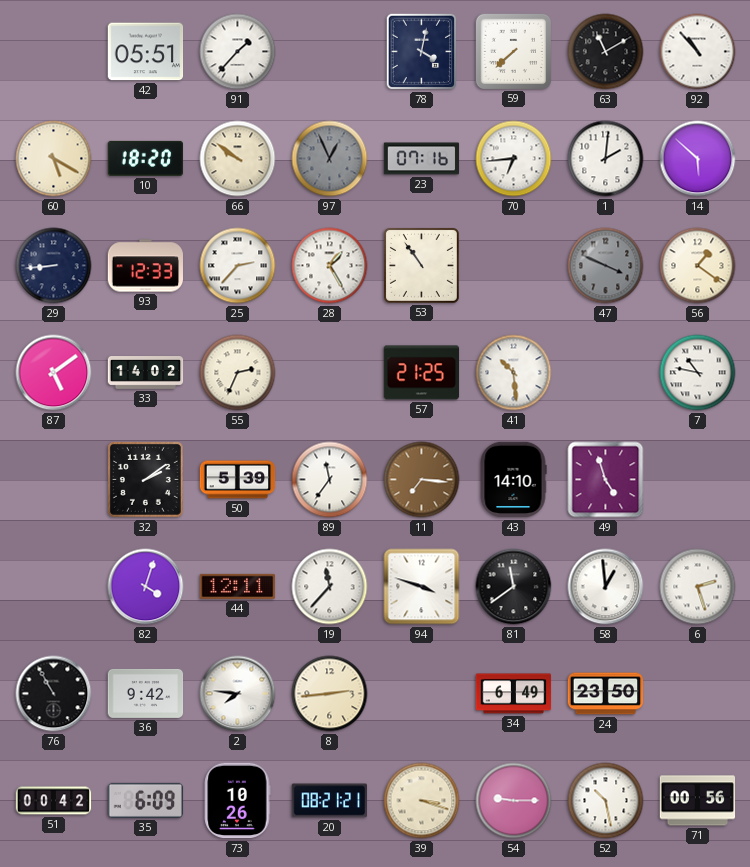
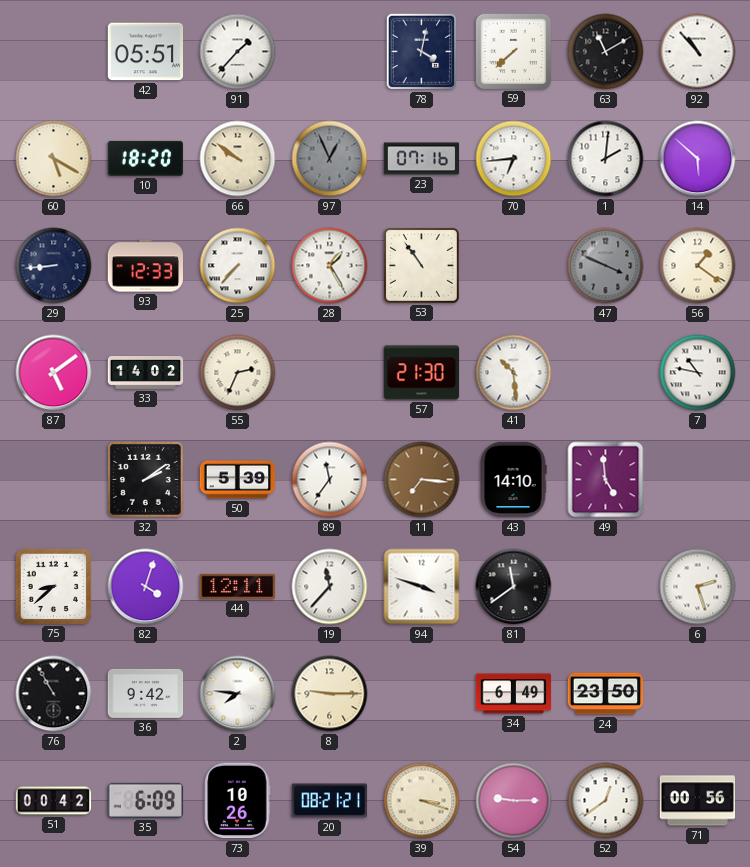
25: 2:37 -> 7:37
57: 21:25 -> 21:30
49: 4:57 -> 4:59
75: none -> 8:38
58: 12:59 -> none
8: 2:44 -> 9:15
52: 10:28 -> 12:39
